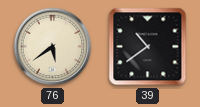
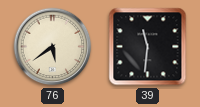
39: 10:39 -> 11:31
